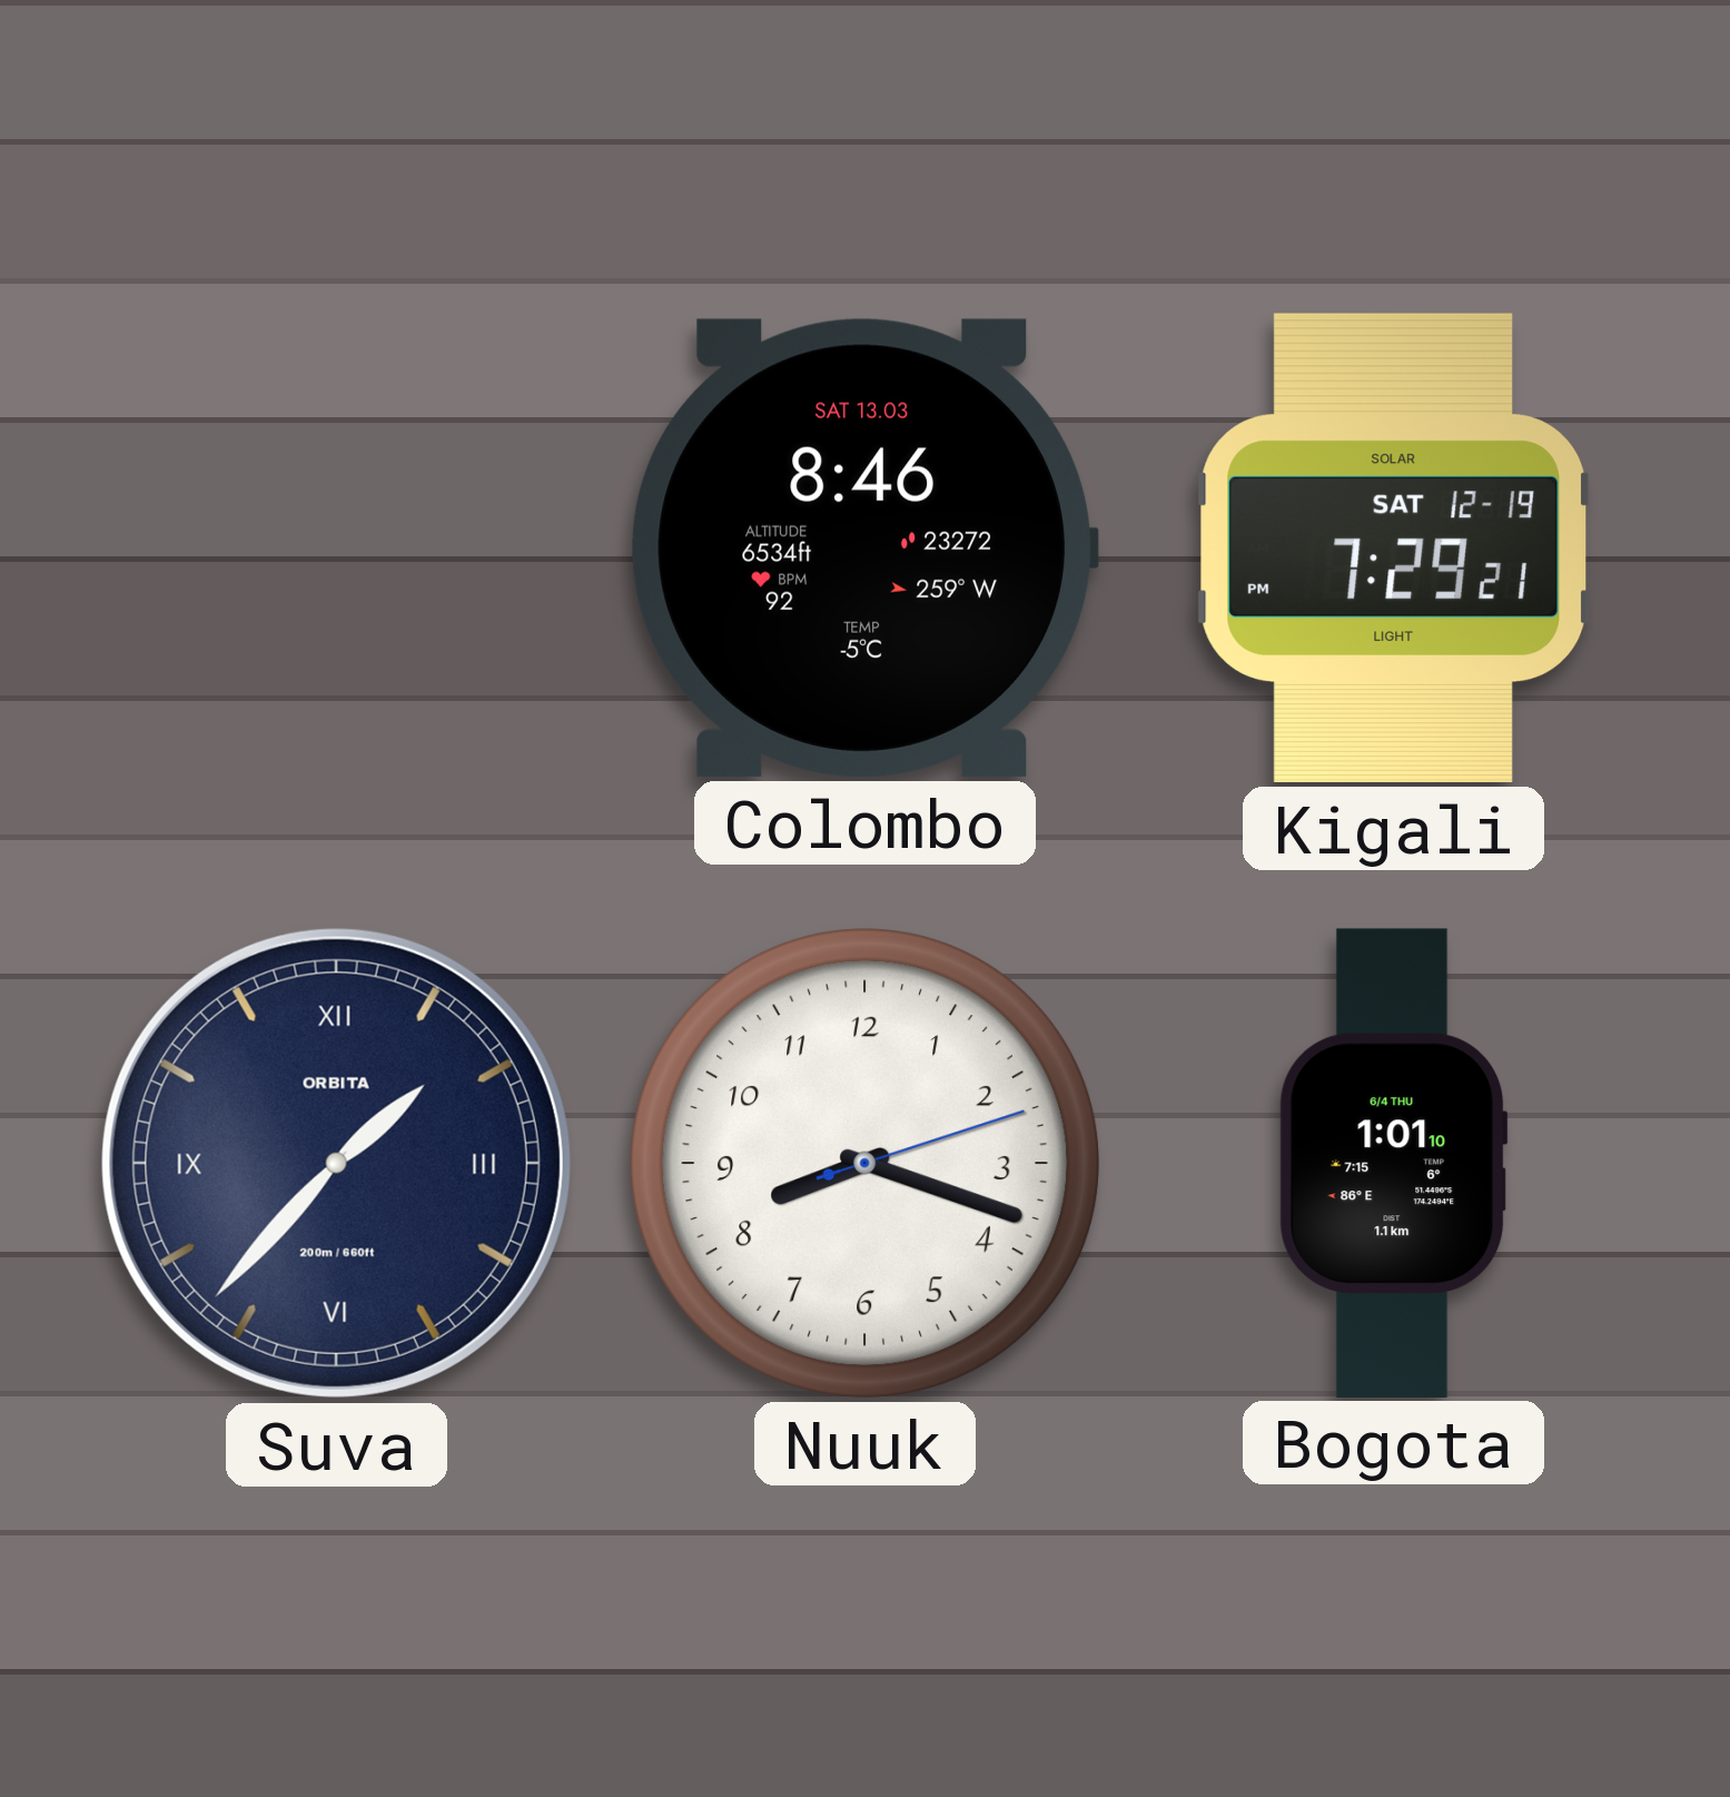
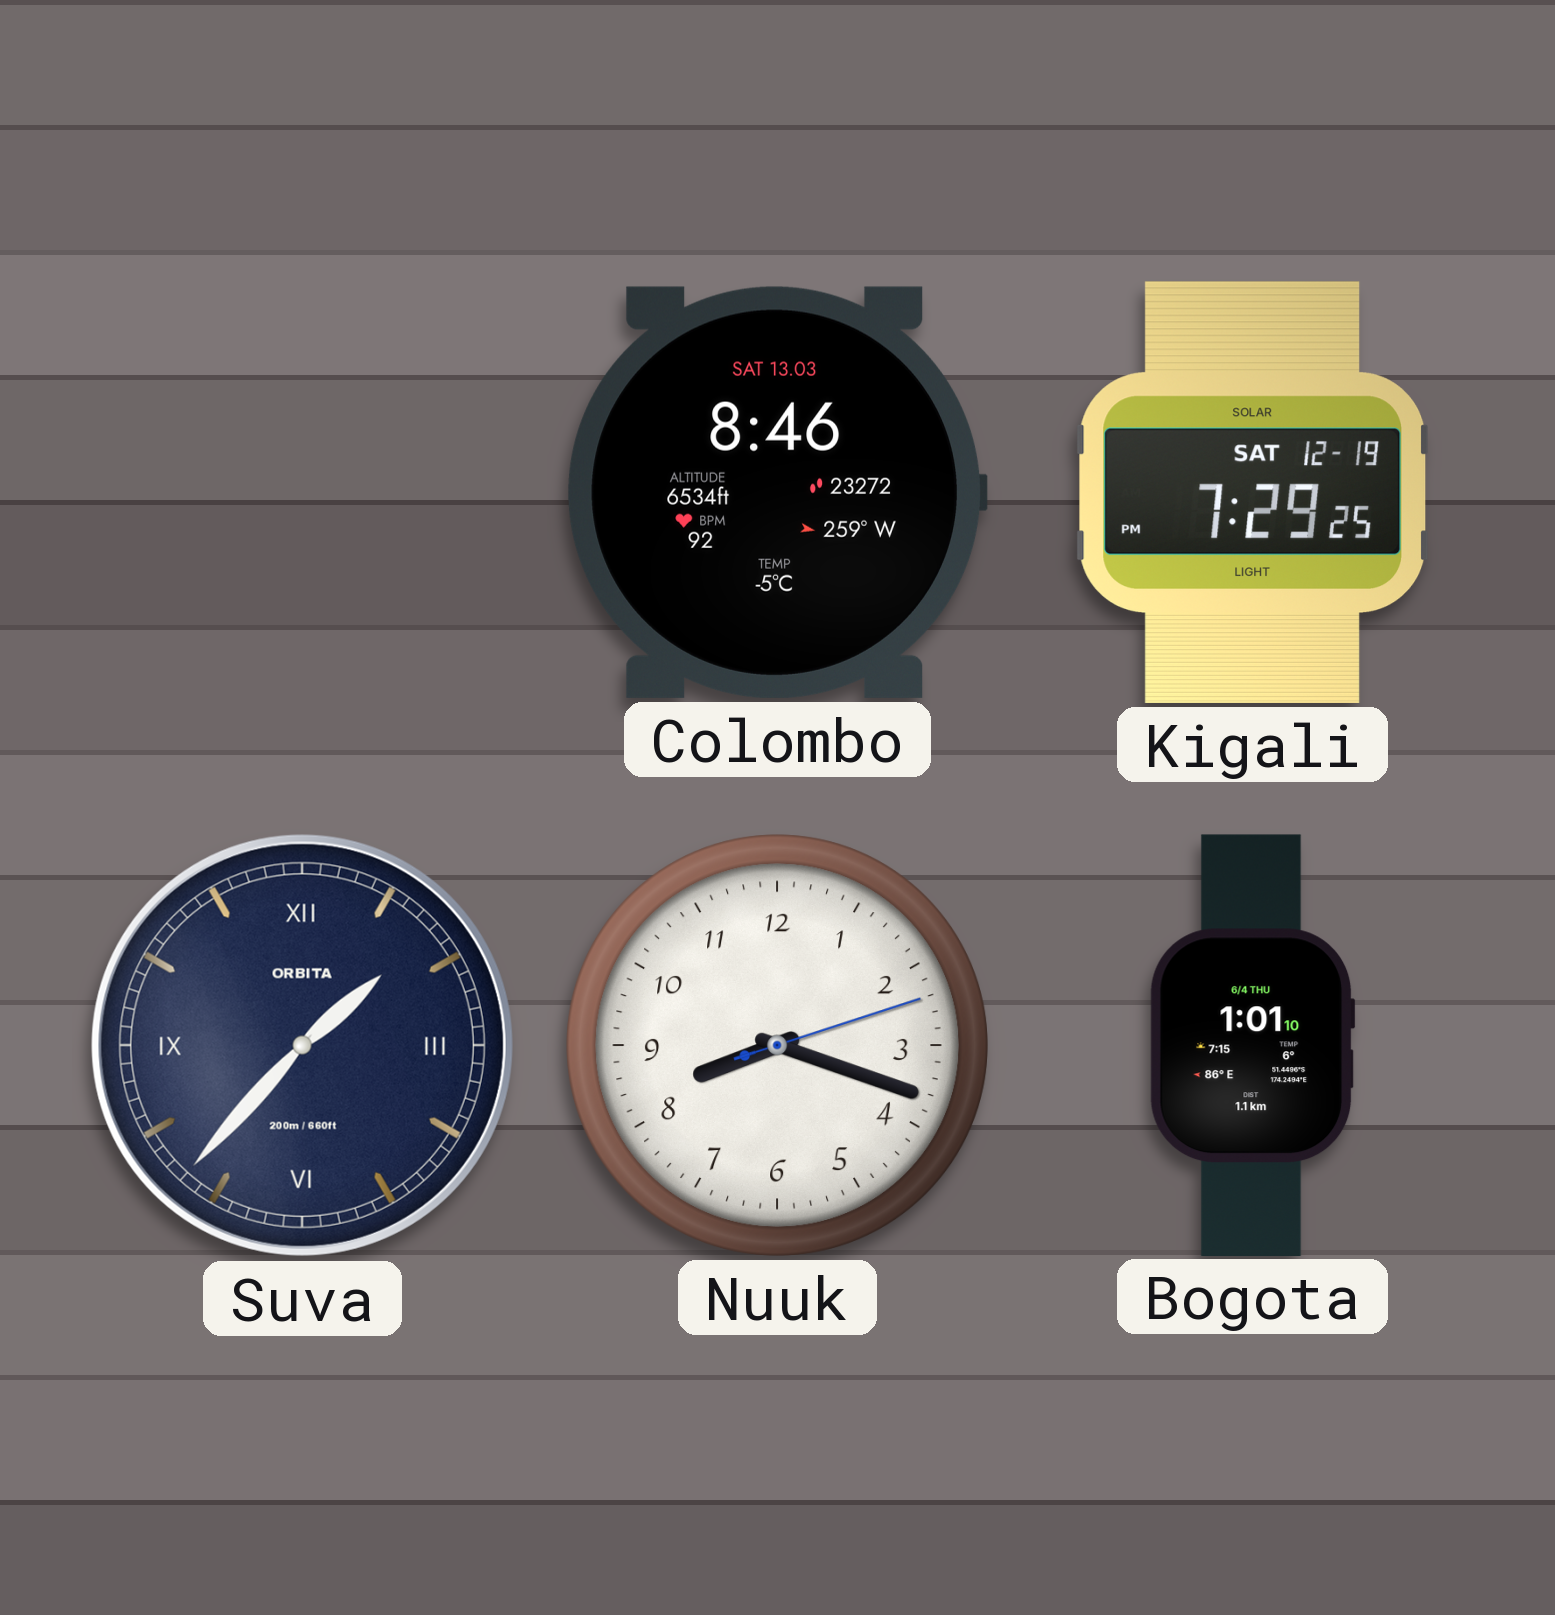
Kigali: 7:29:21 PM -> 7:29:25 PM
